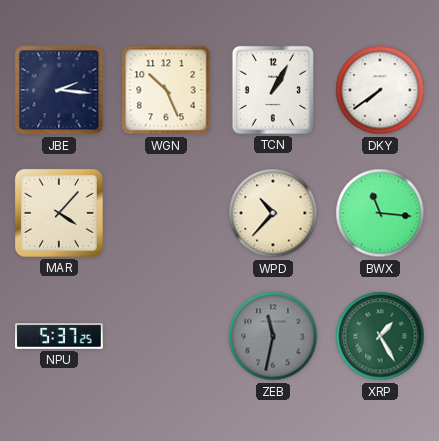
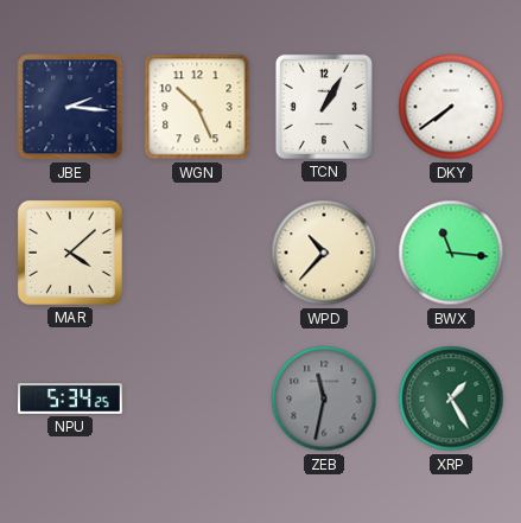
MAR: 4:07 -> 4:08
NPU: 5:37 -> 5:34
